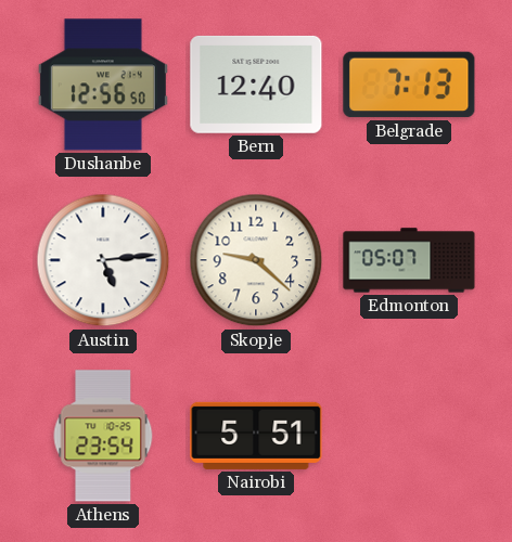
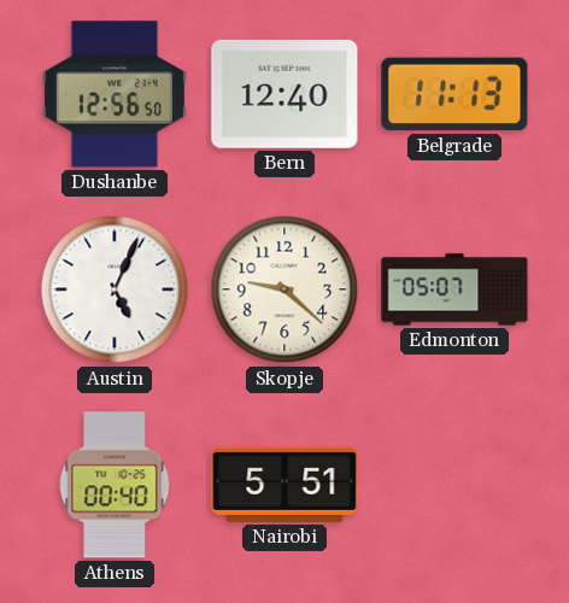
Belgrade: 7:13 -> 11:13
Austin: 5:14 -> 5:04
Athens: 23:54 -> 00:40
